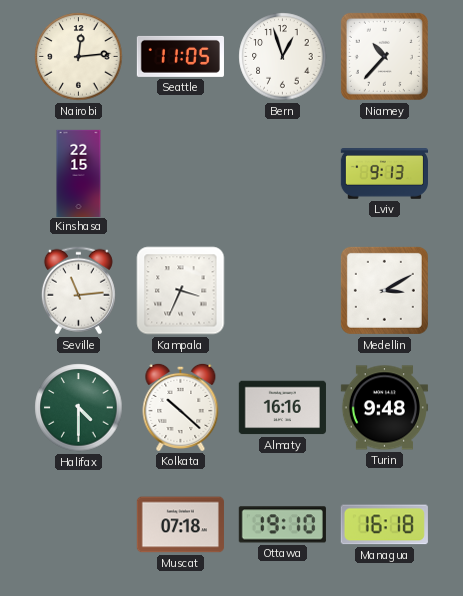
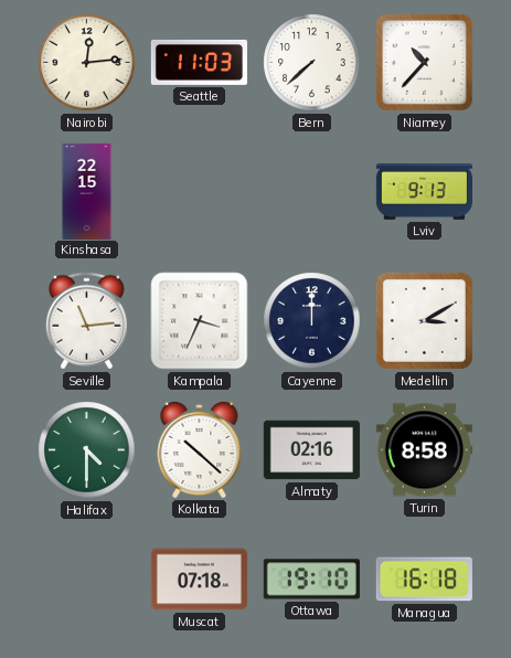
Seattle: 11:05 -> 11:03
Bern: 12:57 -> 7:38
Cayenne: none -> 12:00
Almaty: 16:16 -> 02:16
Turin: 9:48 -> 8:58
